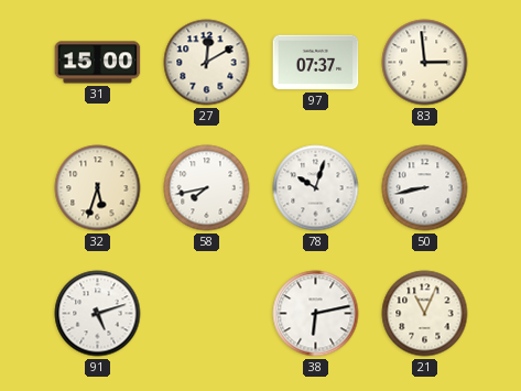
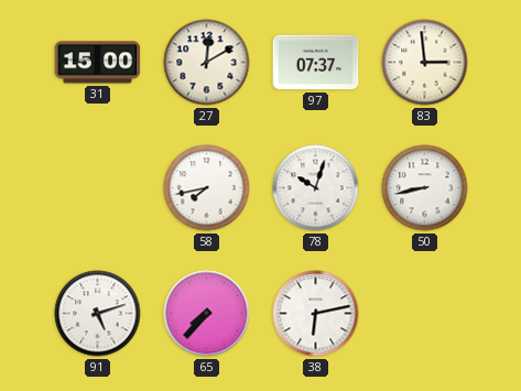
32: 5:33 -> none
65: none -> 7:37
21: 11:04 -> none
